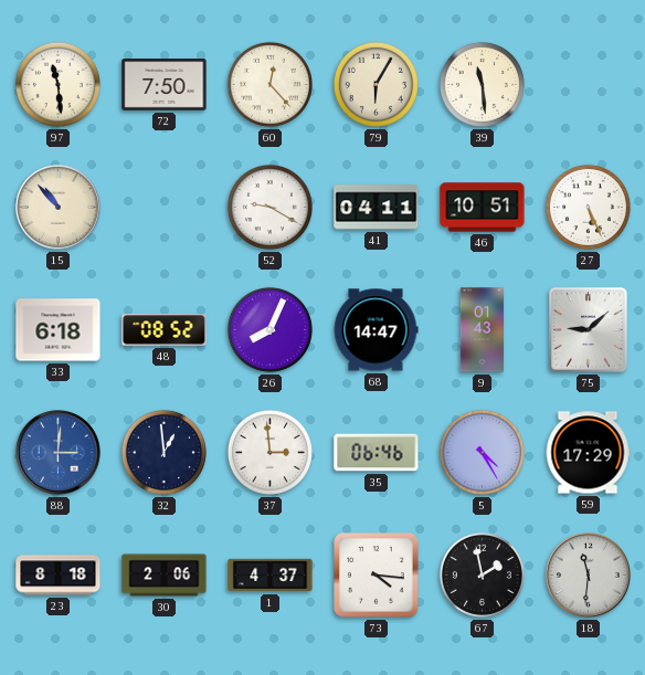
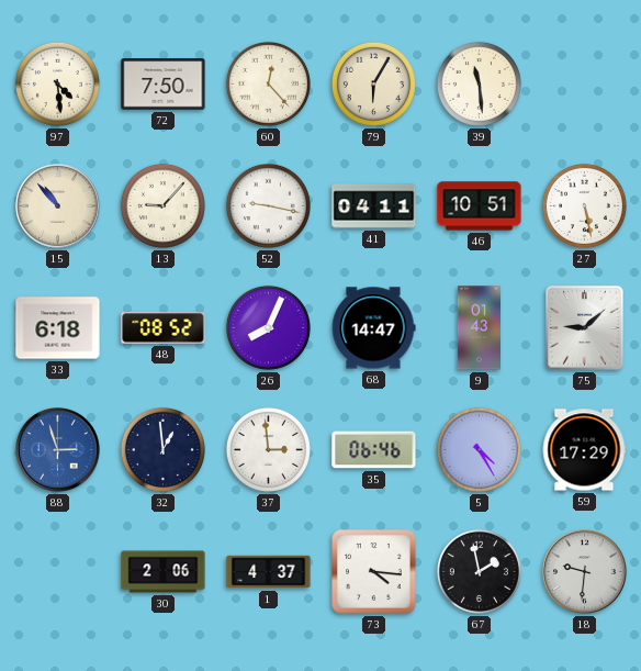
97: 11:29 -> 4:29
13: none -> 9:07
52: 9:20 -> 9:17
27: 5:26 -> 5:28
88: 3:01 -> 2:57
23: 8:18 -> none
18: 11:31 -> 9:31
